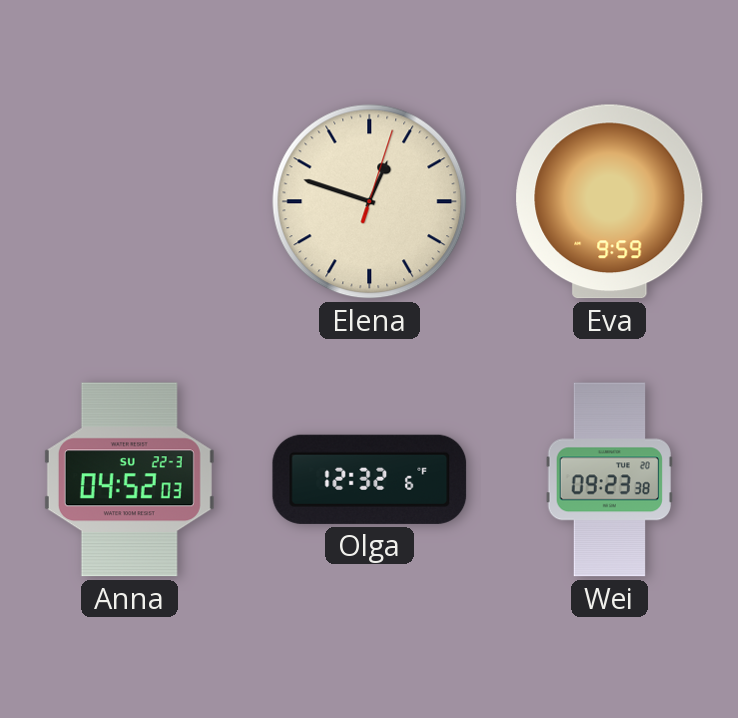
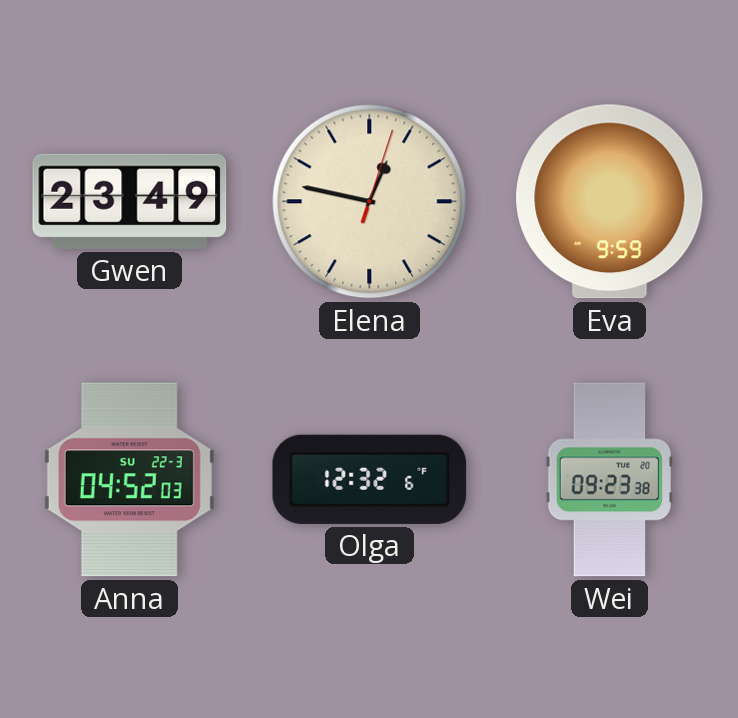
Gwen: none -> 23:49
Elena: 12:48 -> 12:47
